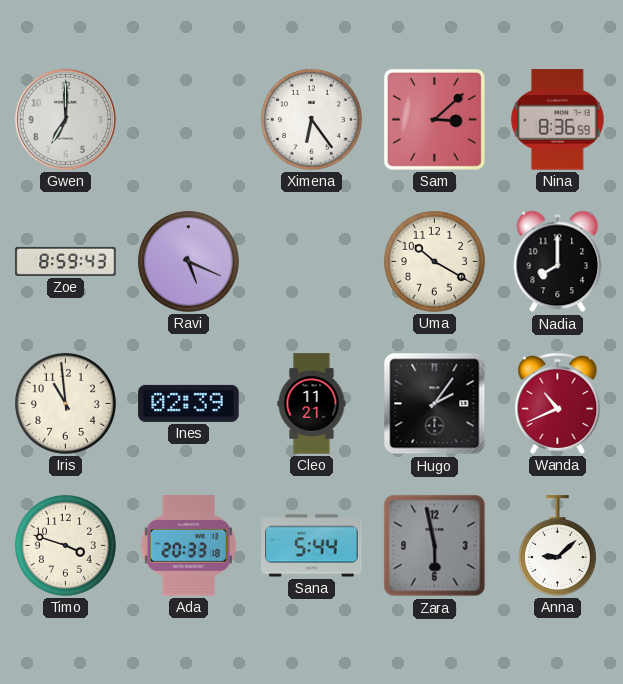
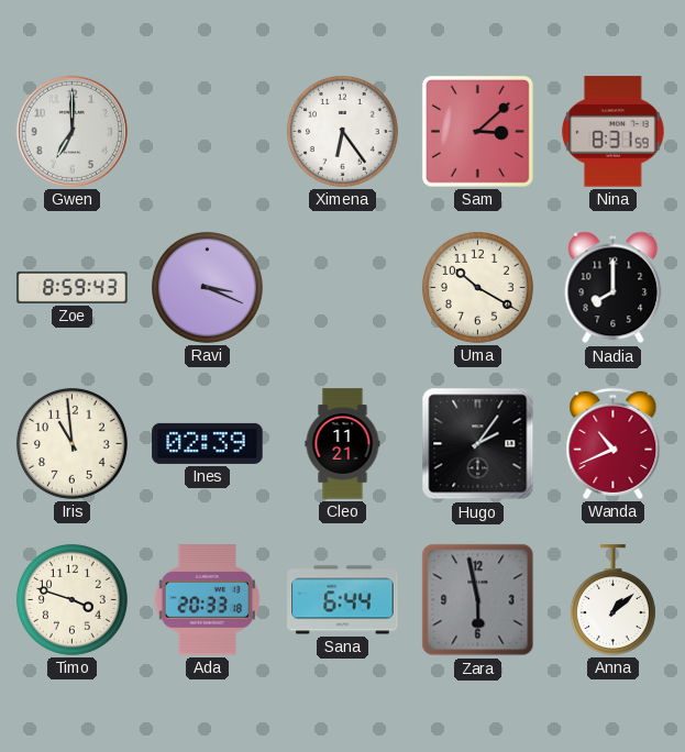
Nina: 8:36 -> 8:31
Ravi: 5:19 -> 3:19
Sana: 5:44 -> 6:44
Anna: 9:08 -> 1:08
